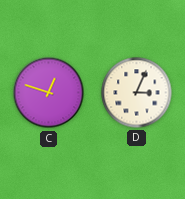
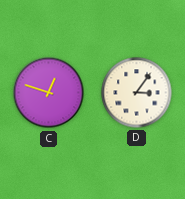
D: 3:04 -> 3:06
